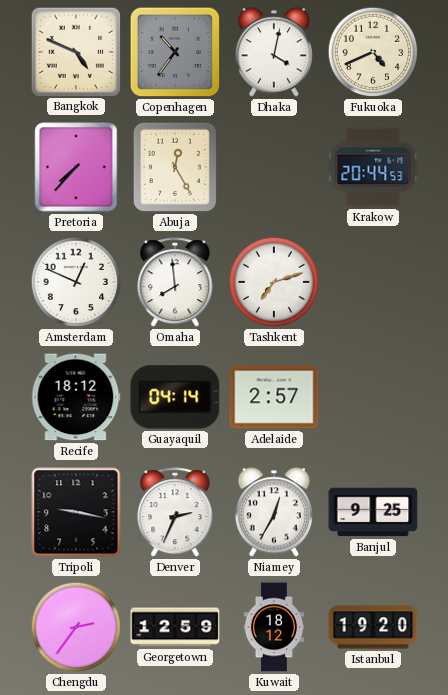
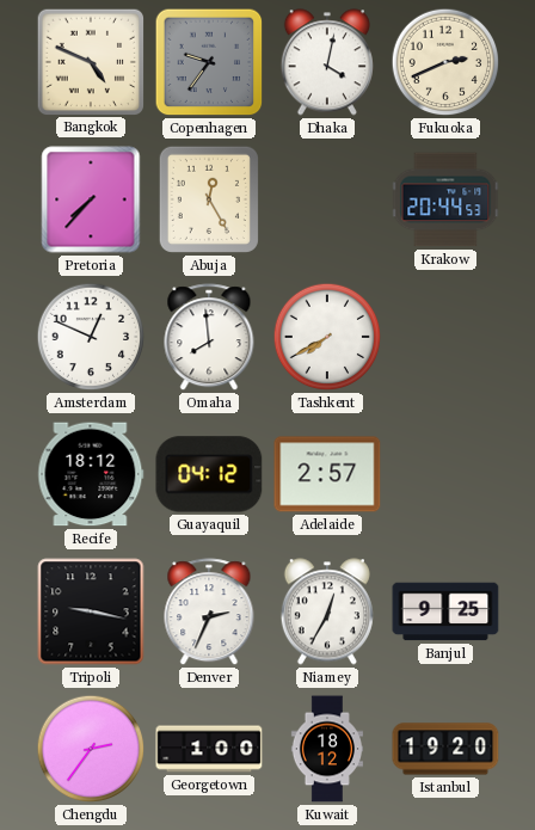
Copenhagen: 10:36 -> 9:36
Fukuoka: 4:41 -> 2:41
Tashkent: 7:12 -> 7:40
Guayaquil: 04:14 -> 04:12
Georgetown: 12:59 -> 1:00
